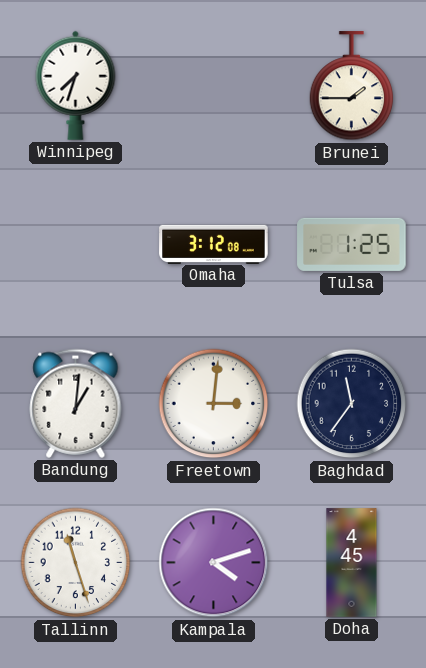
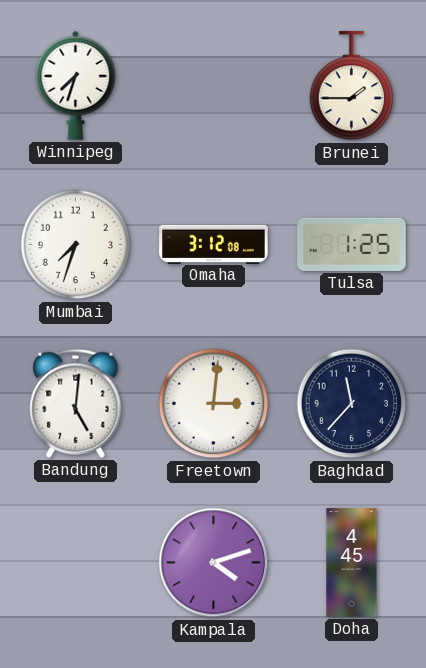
Mumbai: none -> 7:33
Bandung: 1:01 -> 5:01
Baghdad: 11:36 -> 11:37
Tallinn: 11:27 -> none
